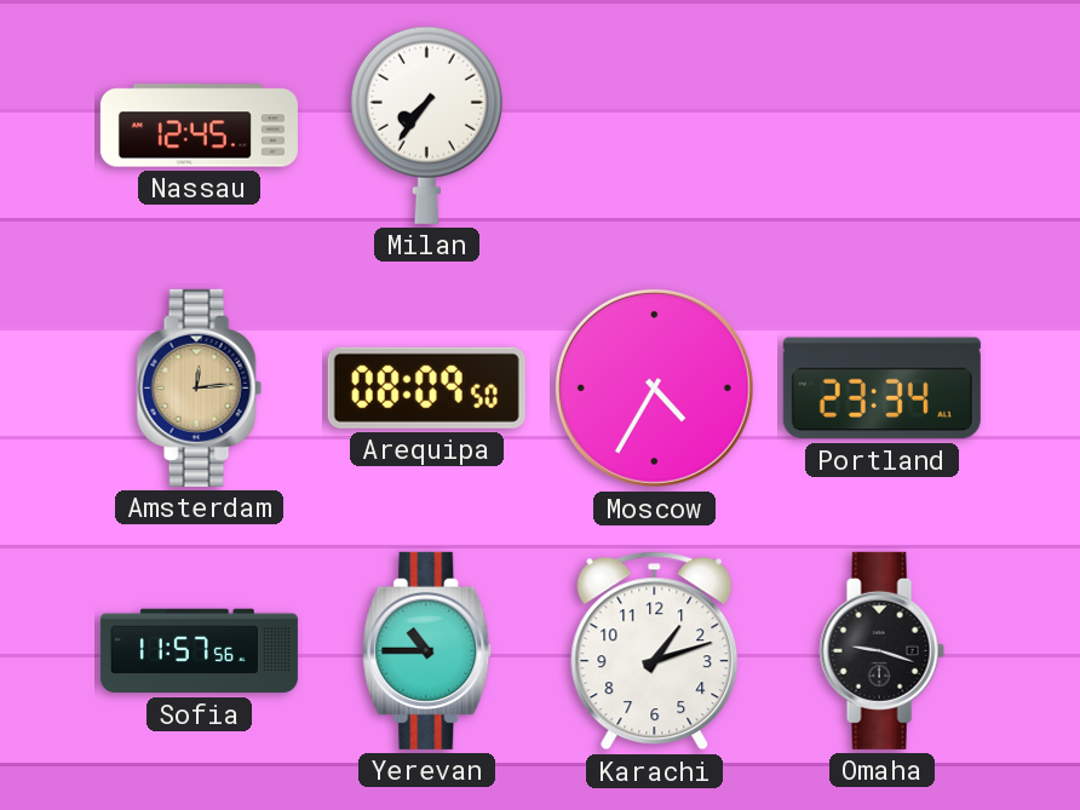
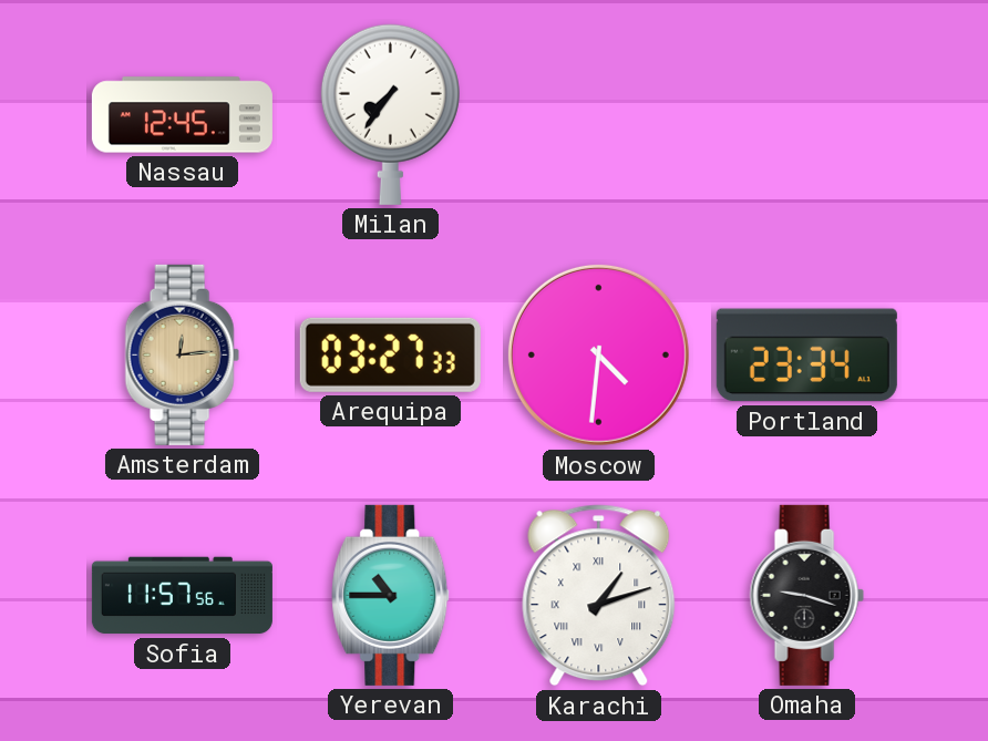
Arequipa: 08:09 -> 03:27
Moscow: 4:35 -> 4:31
Karachi numerals: Arabic -> Roman
